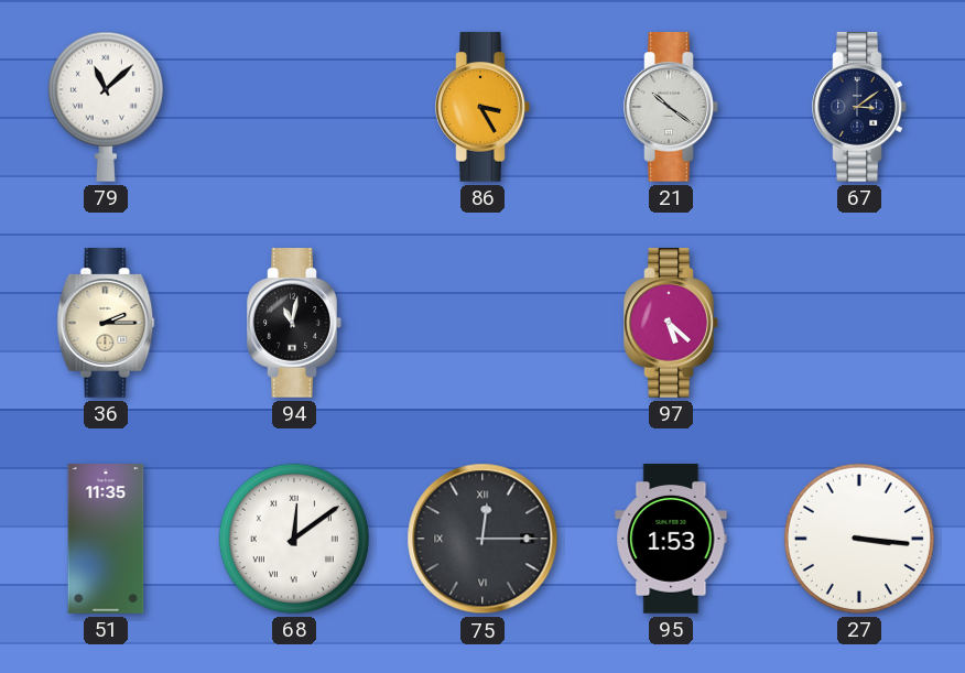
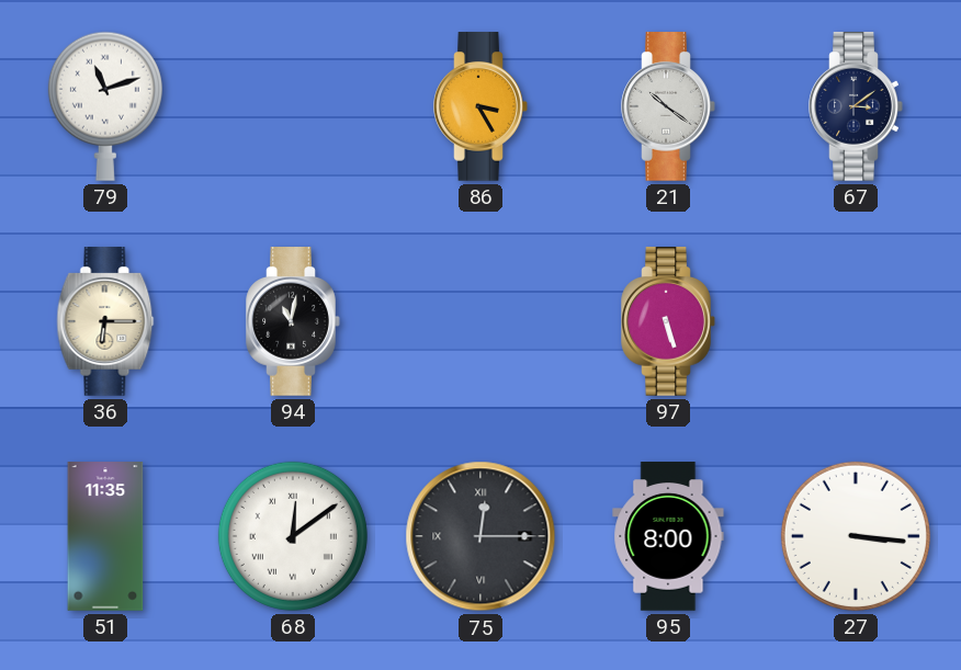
79: 11:08 -> 11:12
36: 2:15 -> 6:15
97: 5:22 -> 5:27
95: 1:53 -> 8:00
